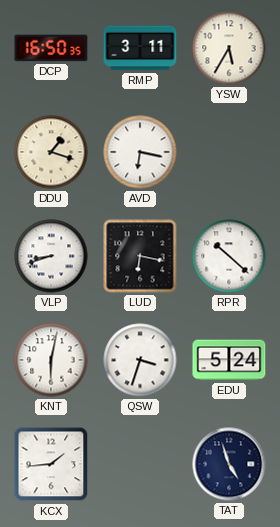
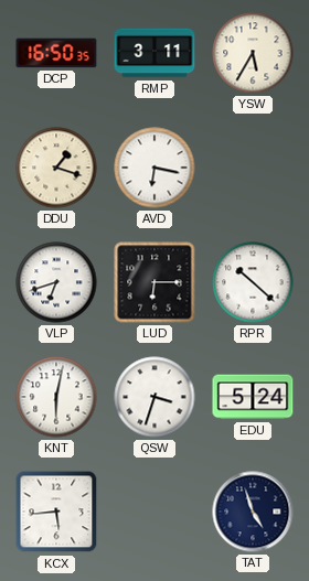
VLP: 8:42 -> 6:42
LUD: 6:17 -> 6:15
KCX: 1:44 -> 5:44
